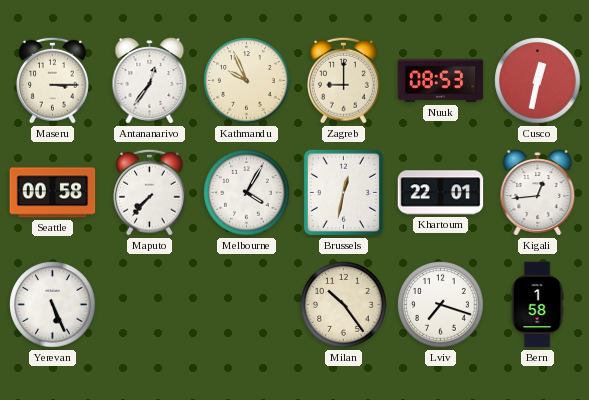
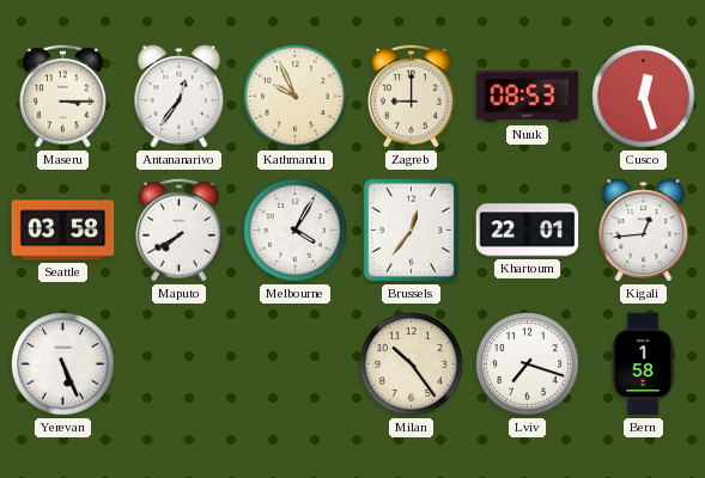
Cusco: 12:32 -> 12:27
Seattle: 00:58 -> 03:58
Maputo: 7:37 -> 7:40
Brussels: 12:32 -> 12:36
